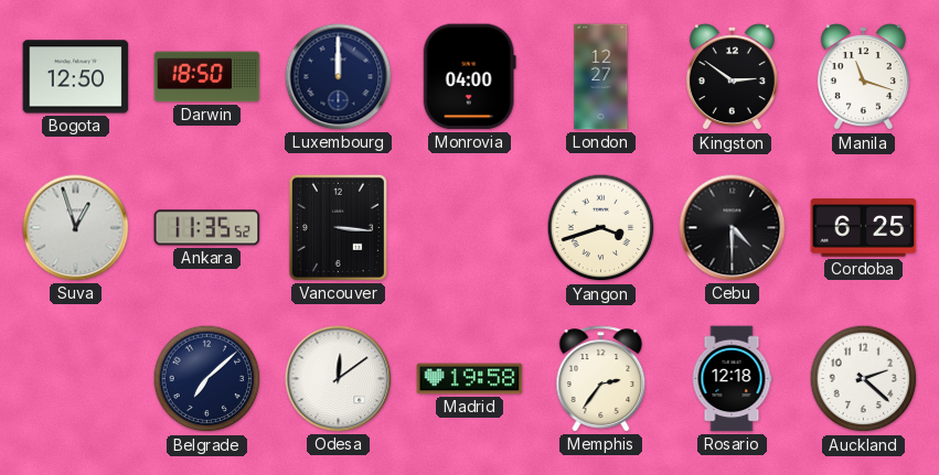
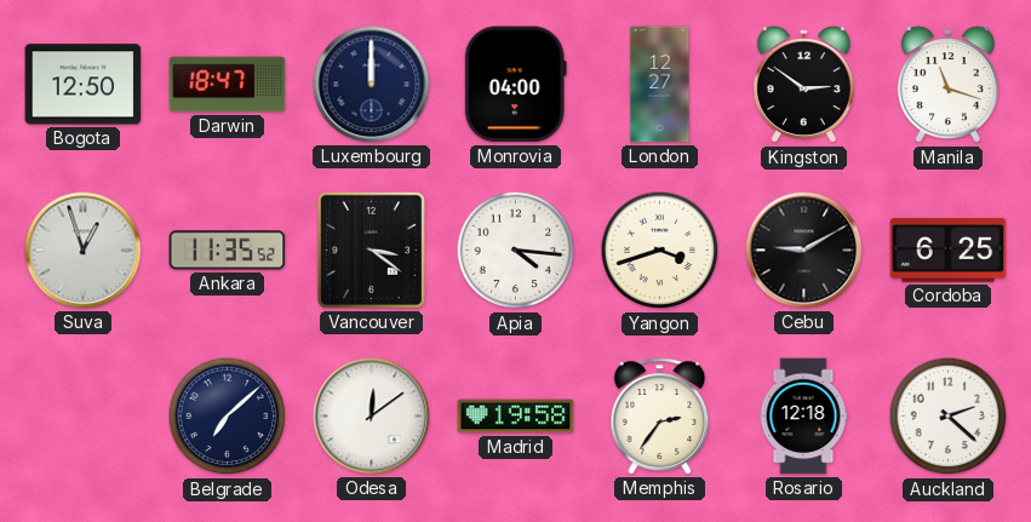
Darwin: 18:50 -> 18:47
Vancouver: 3:16 -> 3:21
Apia: none -> 4:16
Cebu: 4:30 -> 9:10
